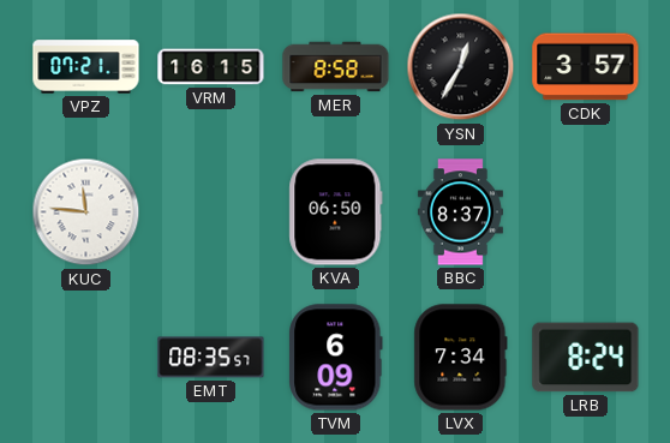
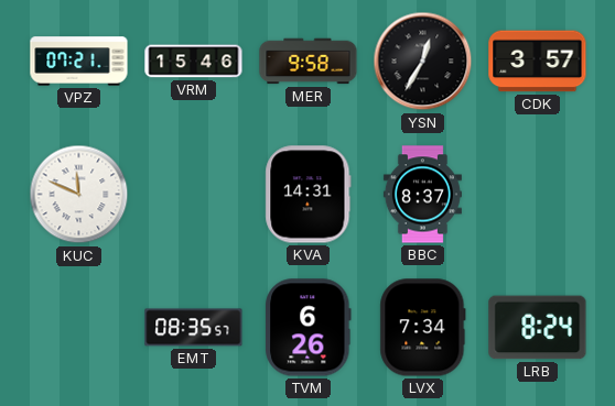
VRM: 16:15 -> 15:46
MER: 8:58 -> 9:58
KUC: 11:46 -> 11:49
KVA: 06:50 -> 14:31
TVM: 6:09 -> 6:26
